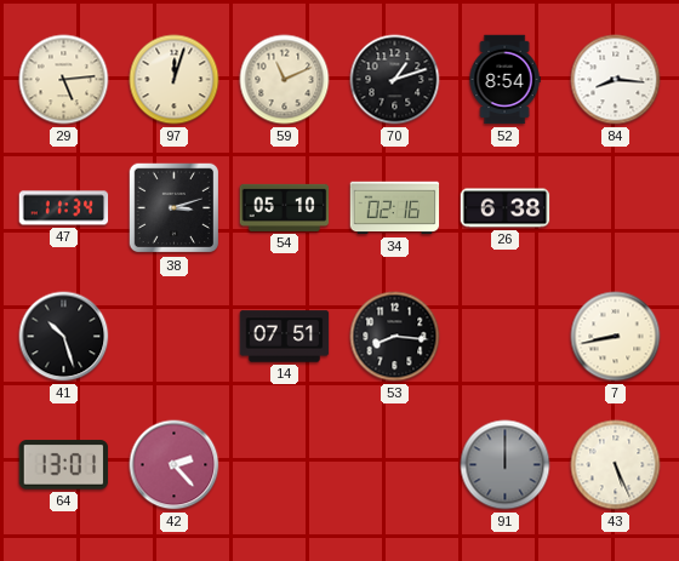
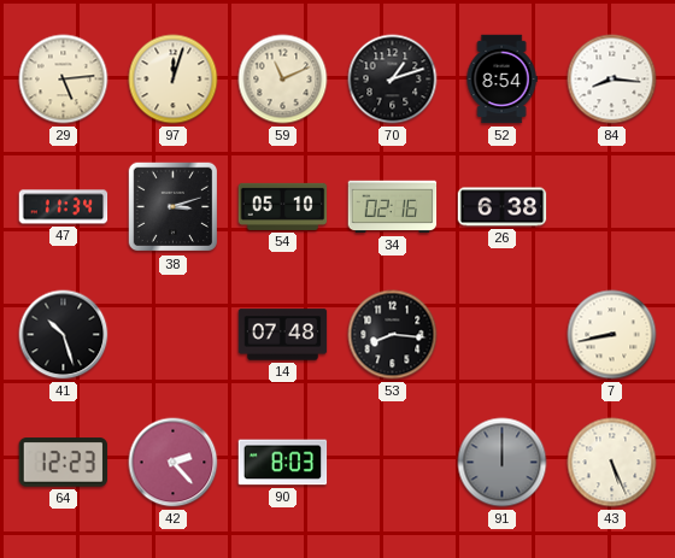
14: 07:51 -> 07:48
64: 13:01 -> 12:23
90: none -> 8:03
